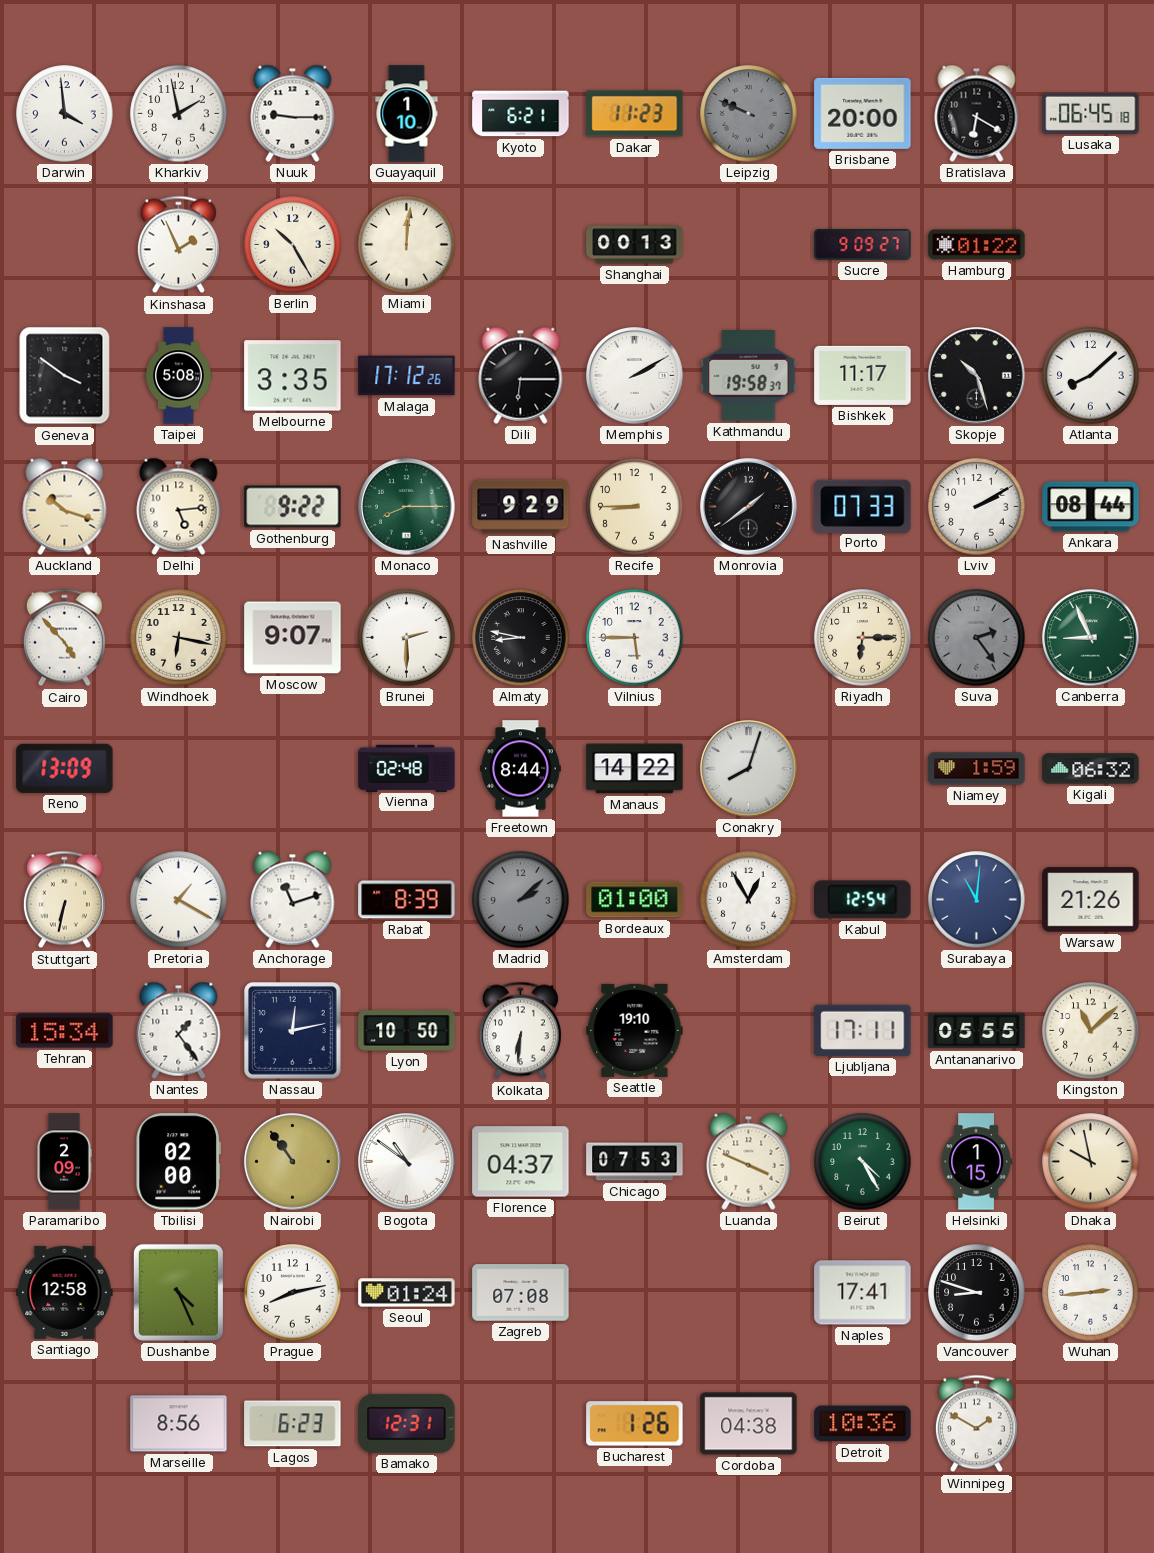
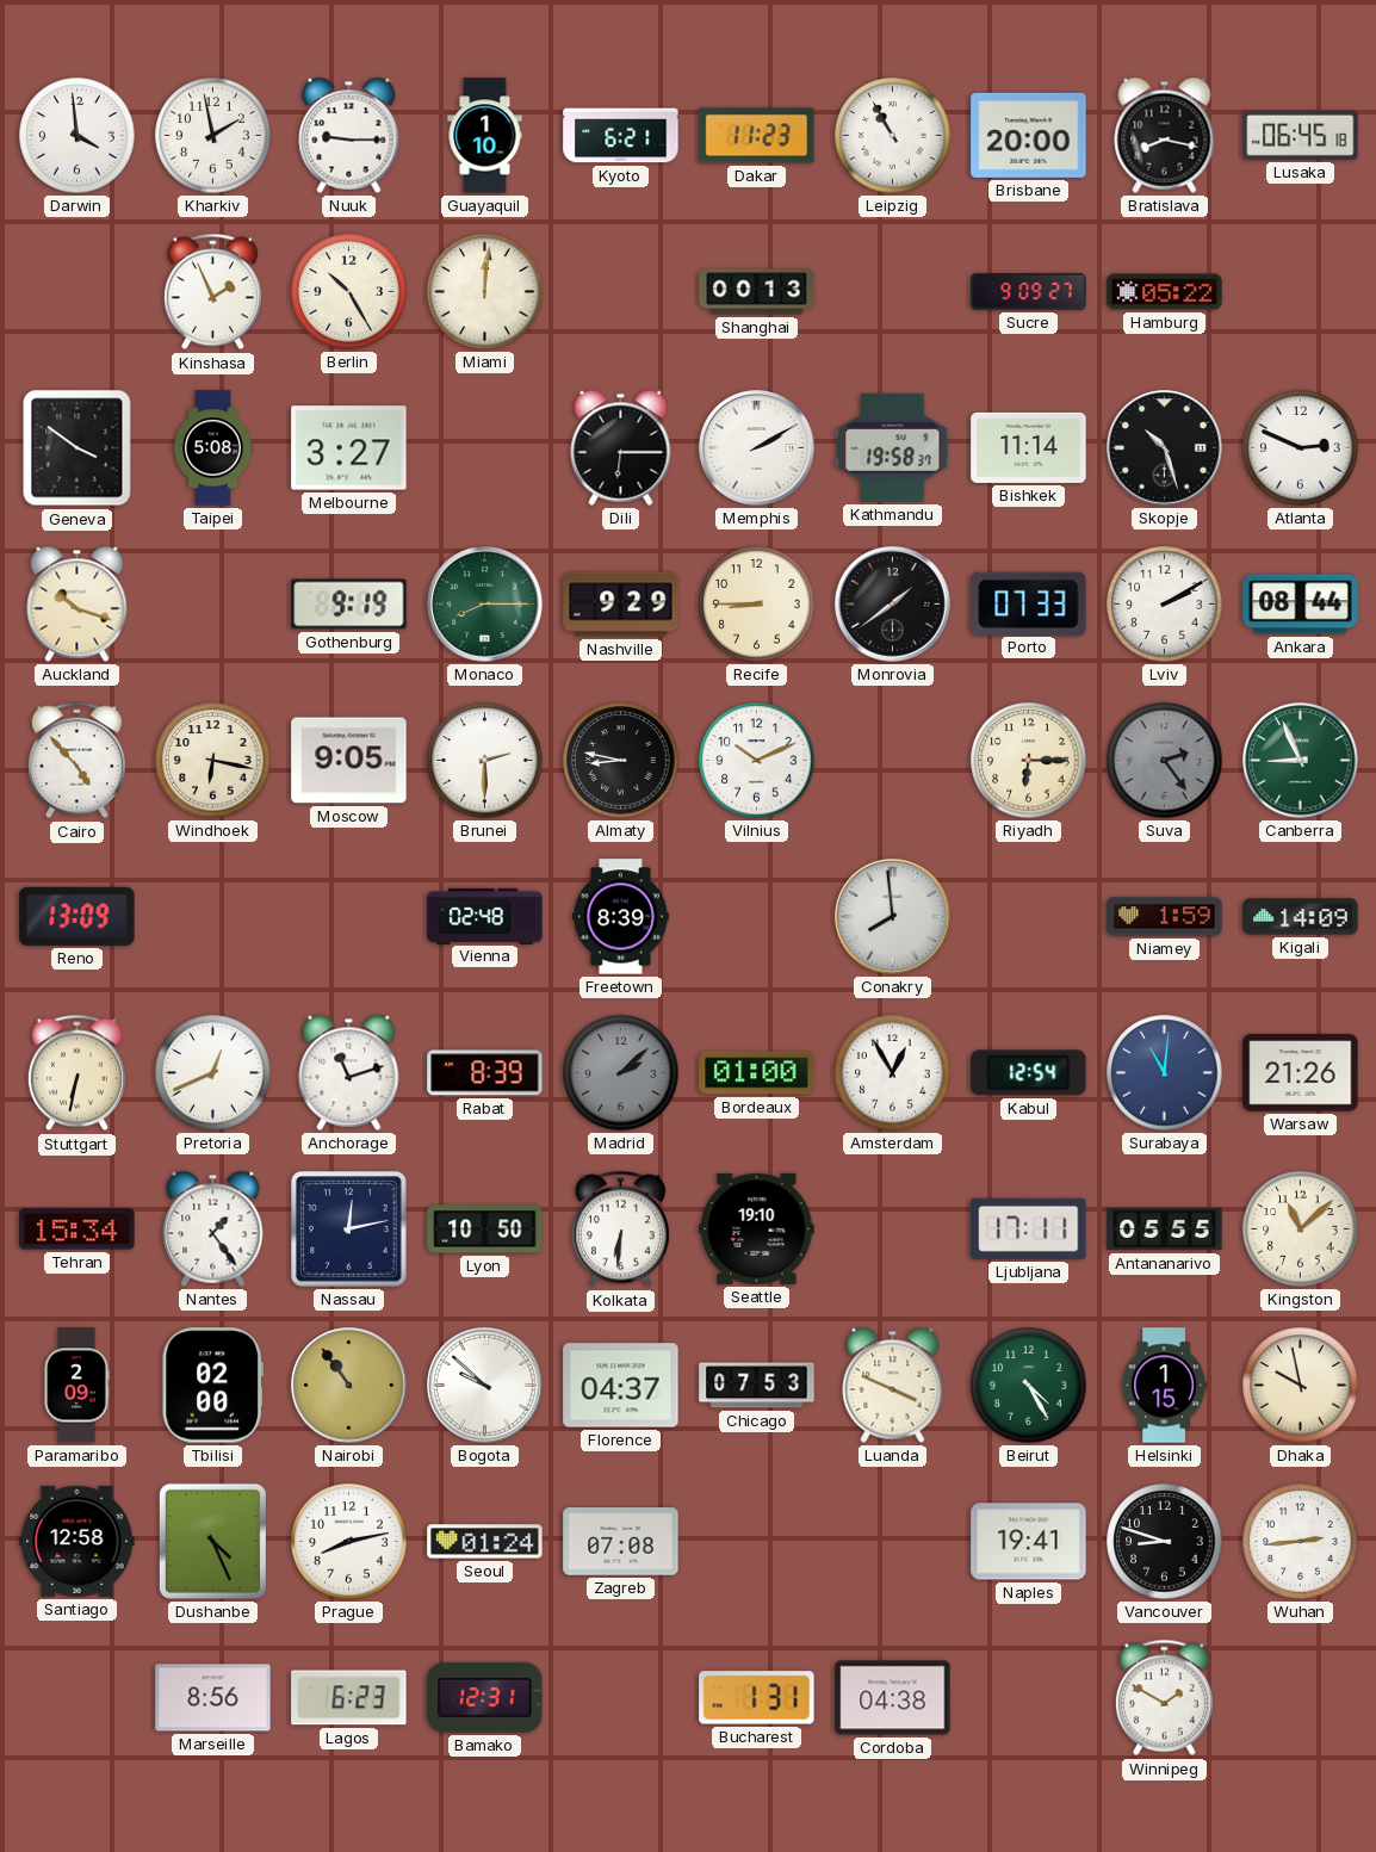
Leipzig: 9:49 -> 10:55
Leipzig dial: grey -> white
Bratislava: 6:20 -> 8:17
Hamburg: 01:22 -> 05:22
Melbourne: 3:35 -> 3:27
Malaga: 17:12 -> none
Bishkek: 11:17 -> 11:14
Atlanta: 8:08 -> 2:49
Delhi: 5:14 -> none
Gothenburg: 9:22 -> 9:19
Moscow: 9:07 -> 9:05
Vilnius: 5:45 -> 10:11
Freetown: 8:44 -> 8:39
Manaus: 14:22 -> none
Conakry: 8:03 -> 7:59
Kigali: 06:32 -> 14:09
Pretoria: 1:20 -> 12:41
Bogota: 10:51 -> 9:52
Naples: 17:41 -> 19:41
Bucharest: 1:26 -> 1:31
Detroit: 10:36 -> none
